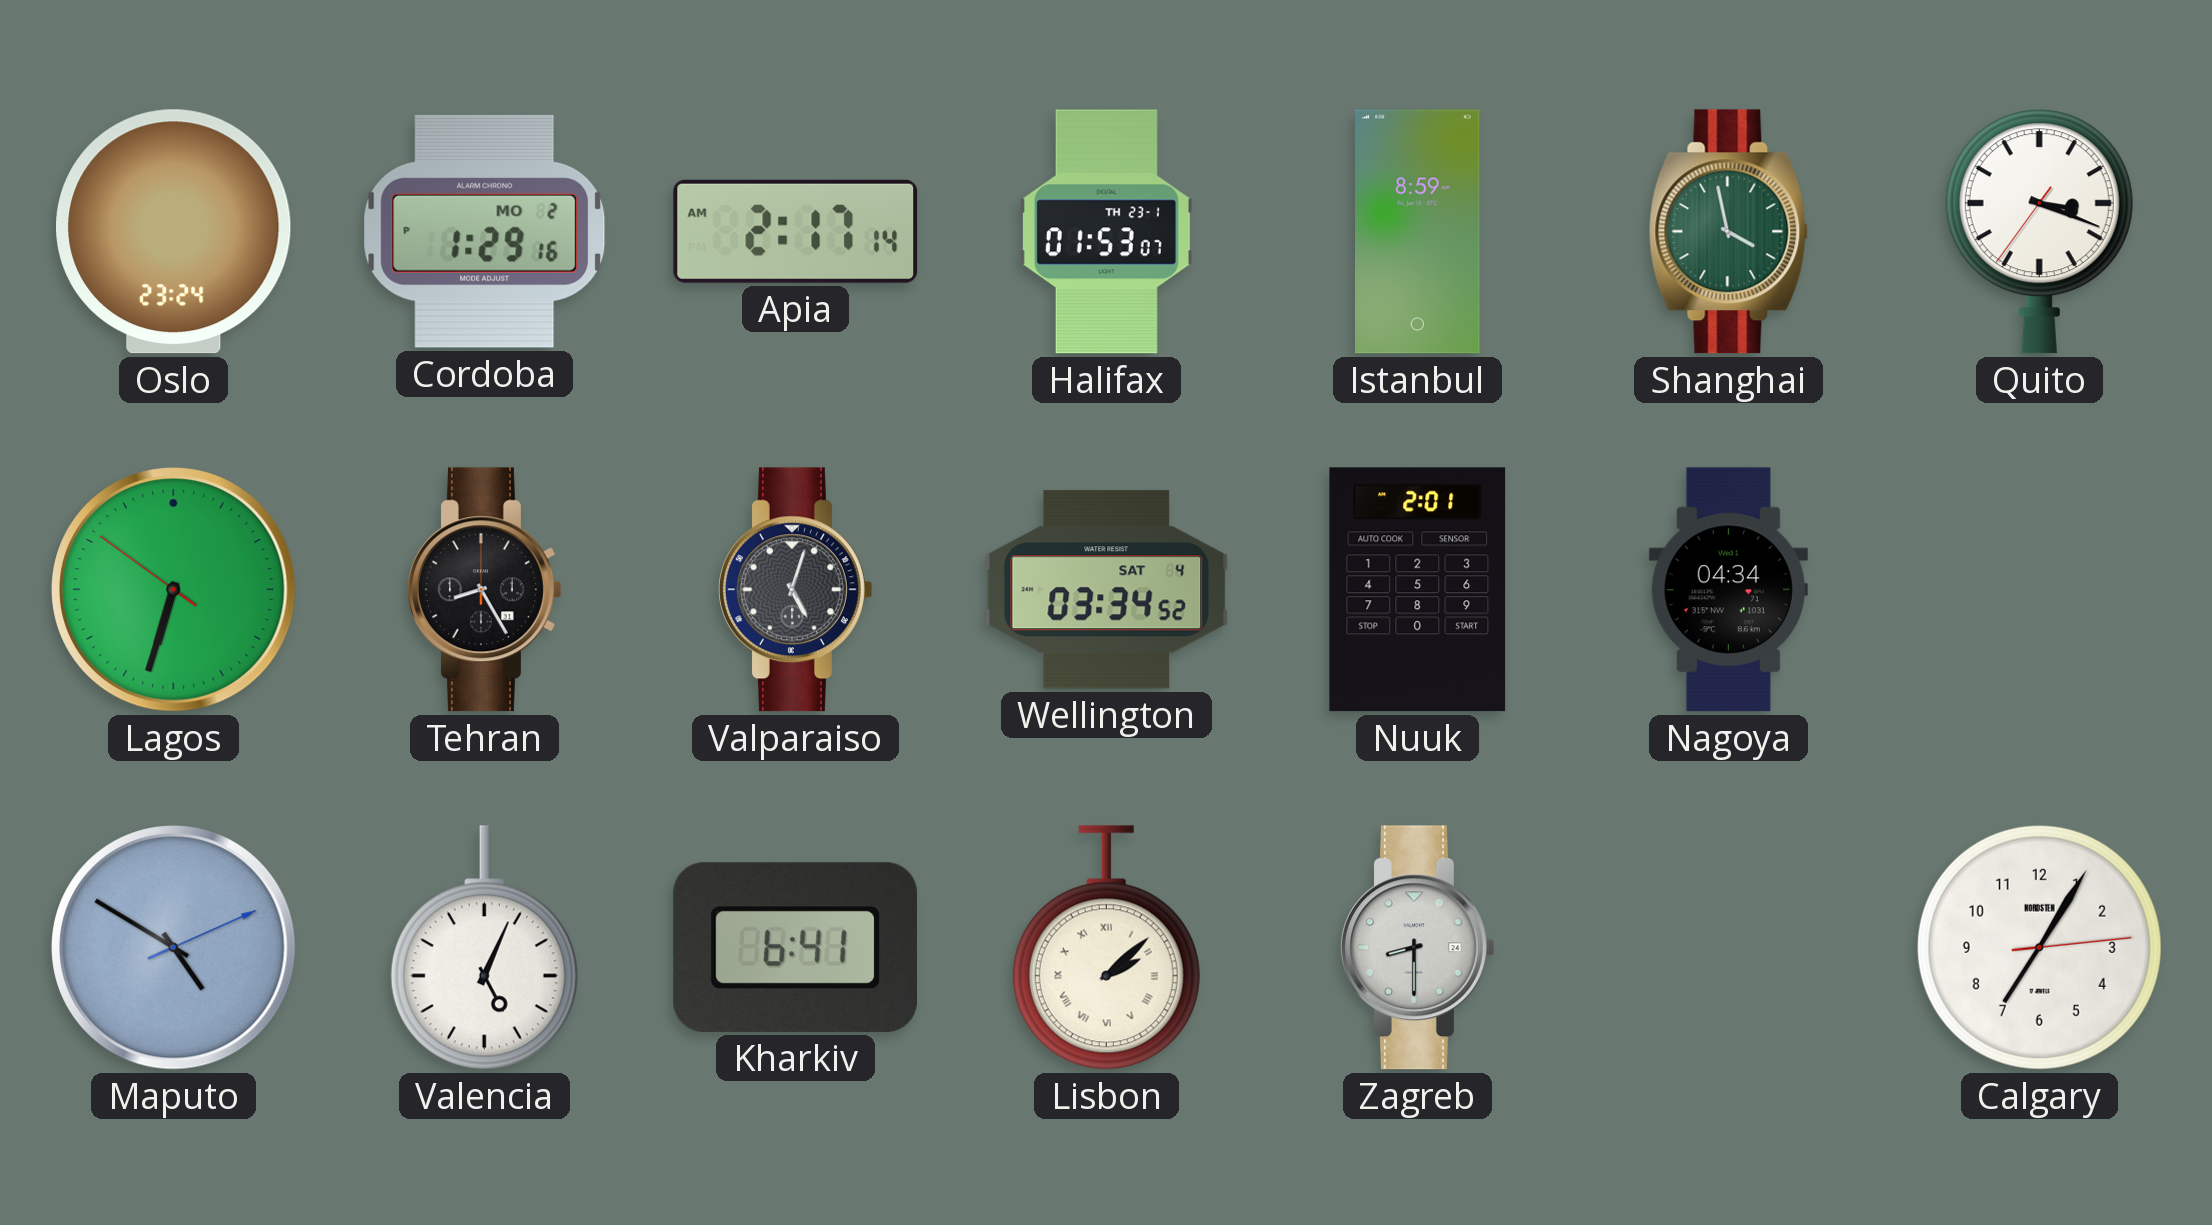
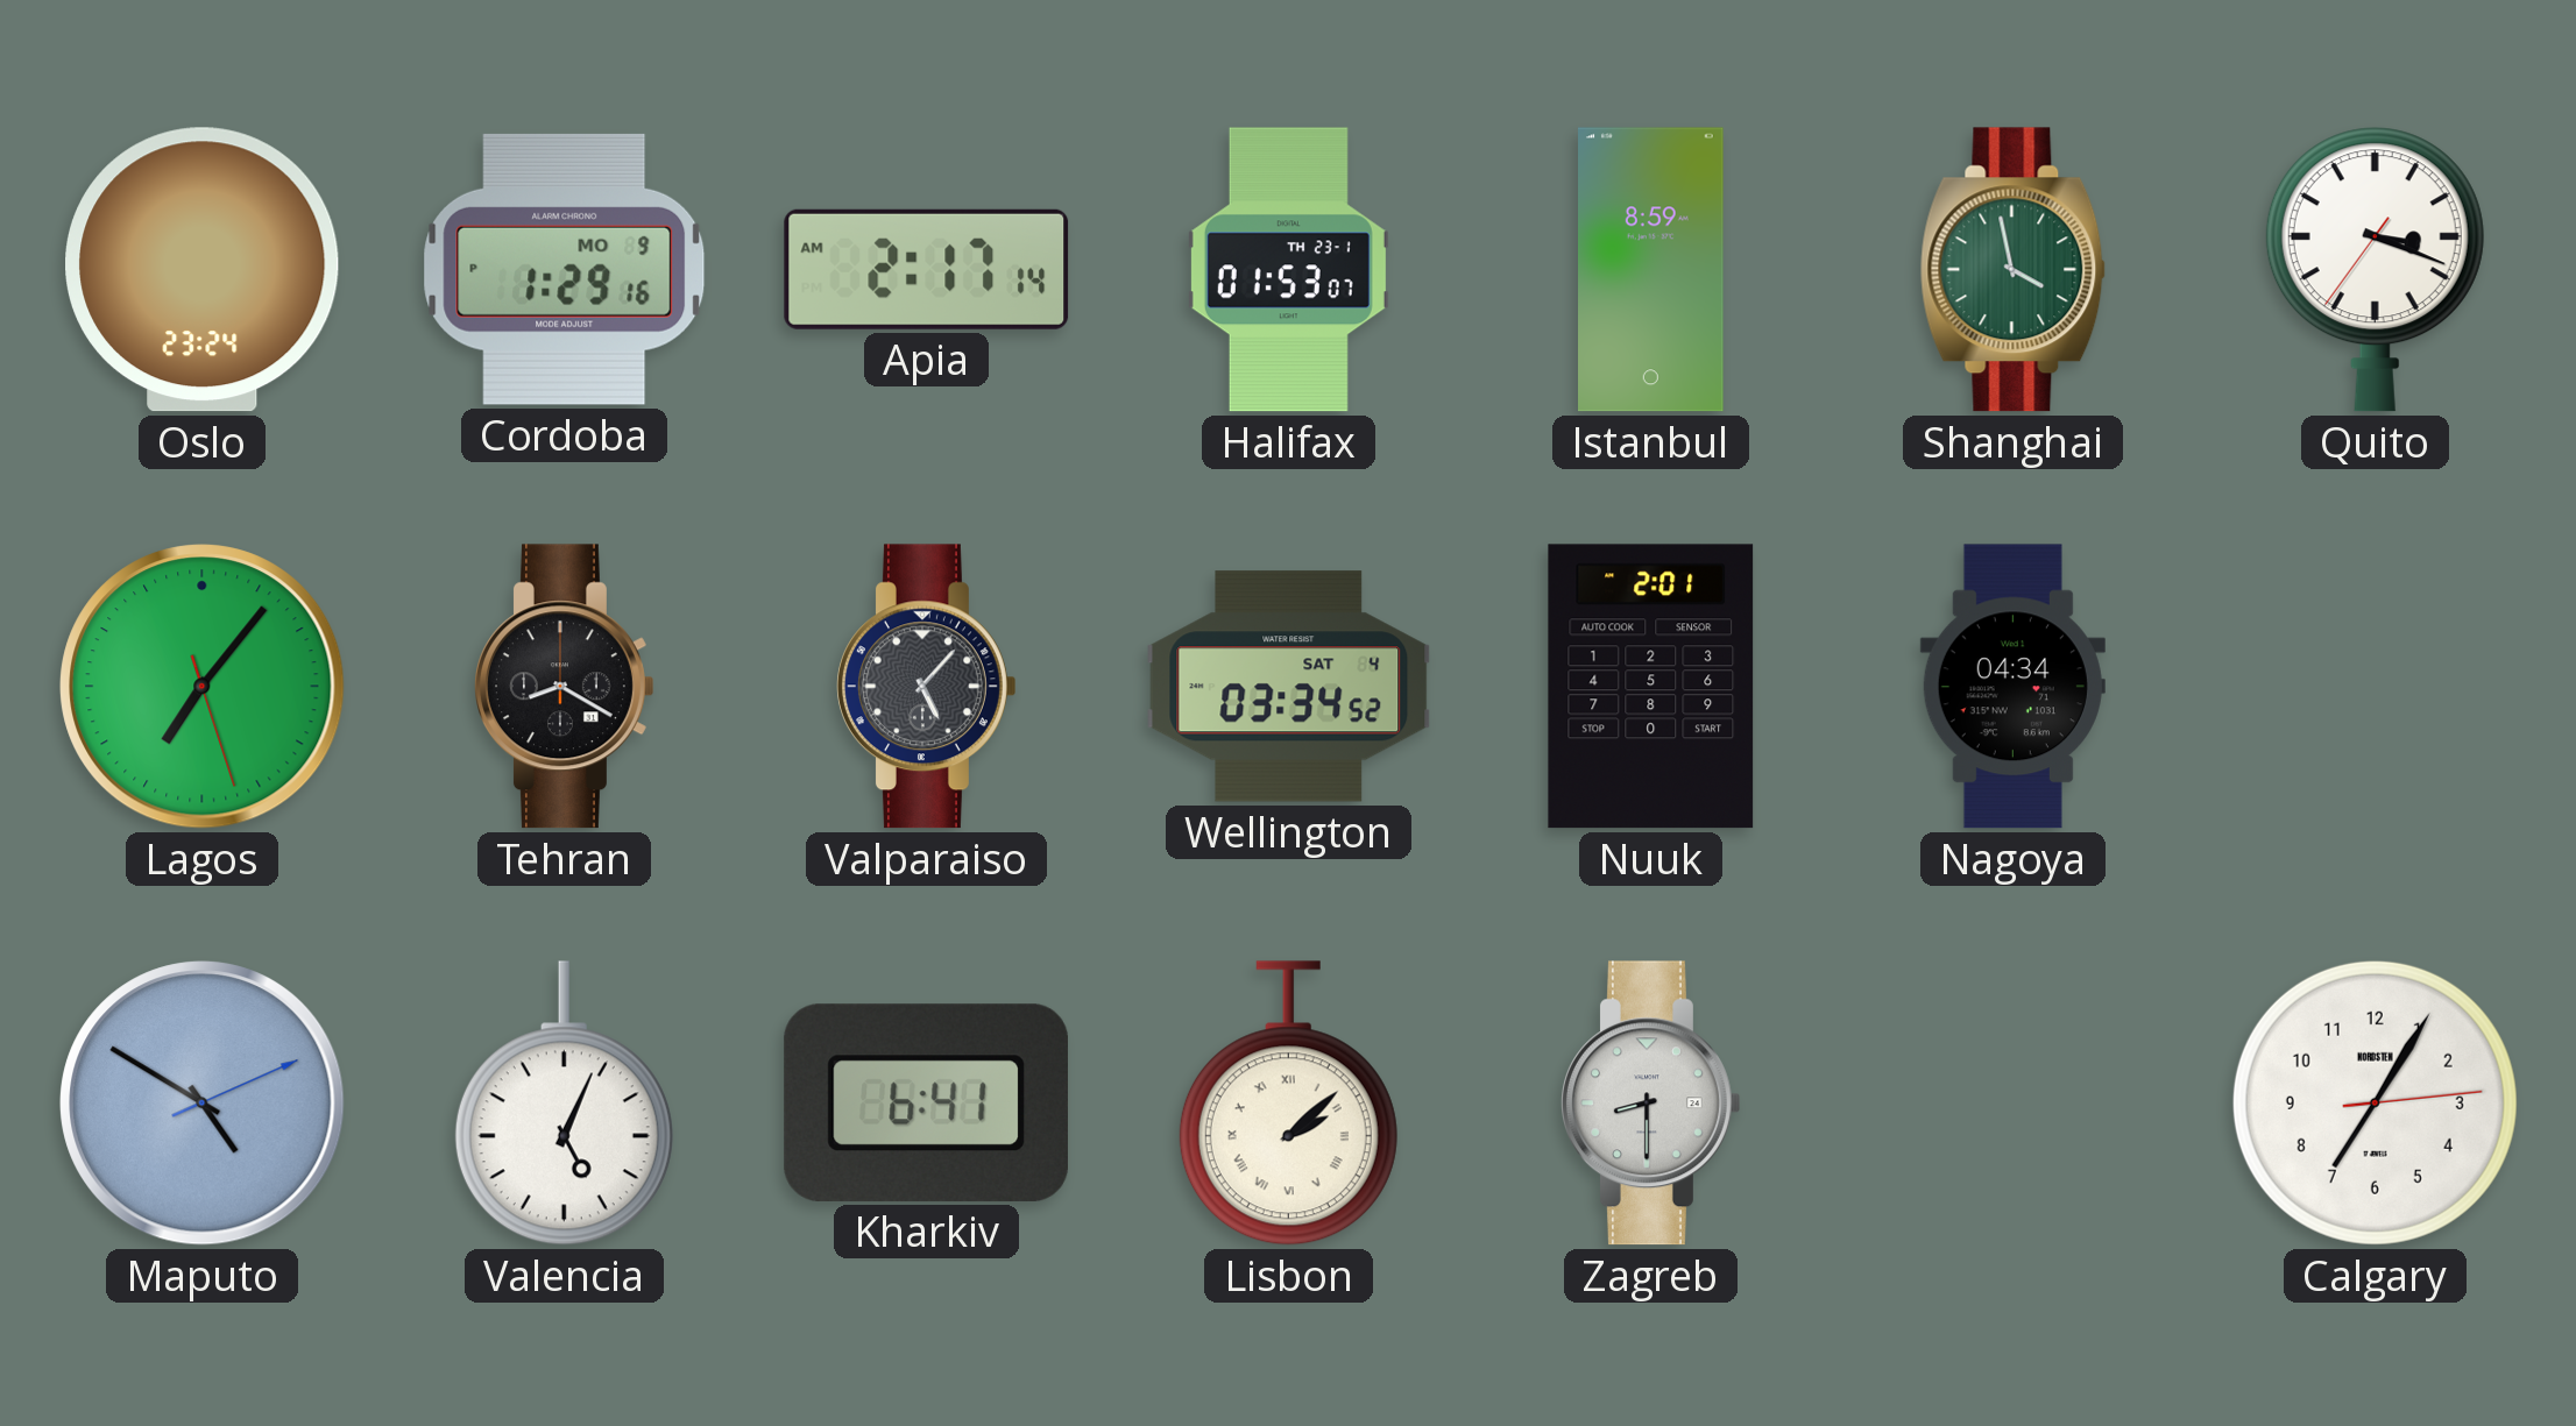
Cordoba date: MO 2 -> MO 9
Lagos: 6:32 -> 7:06
Tehran: 8:25 -> 8:20
Valparaiso: 5:03 -> 5:07
